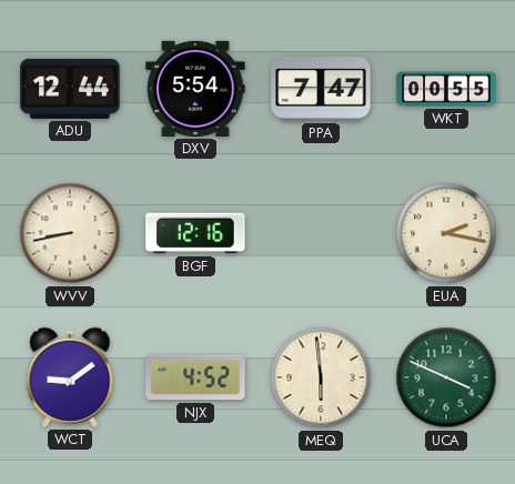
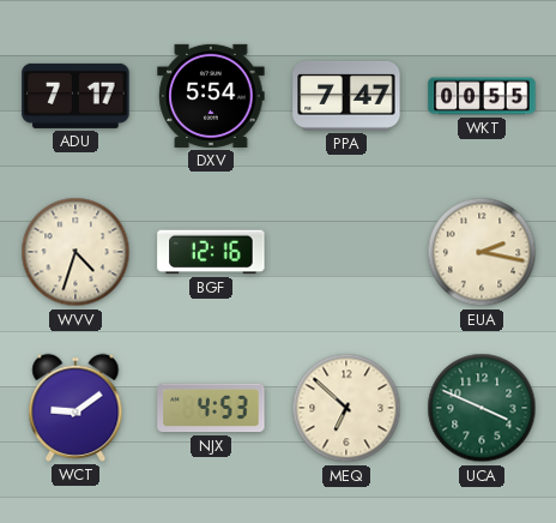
ADU: 12:44 -> 7:17
WVV: 8:43 -> 4:33
NJX: 4:52 -> 4:53
MEQ: 5:59 -> 6:52
